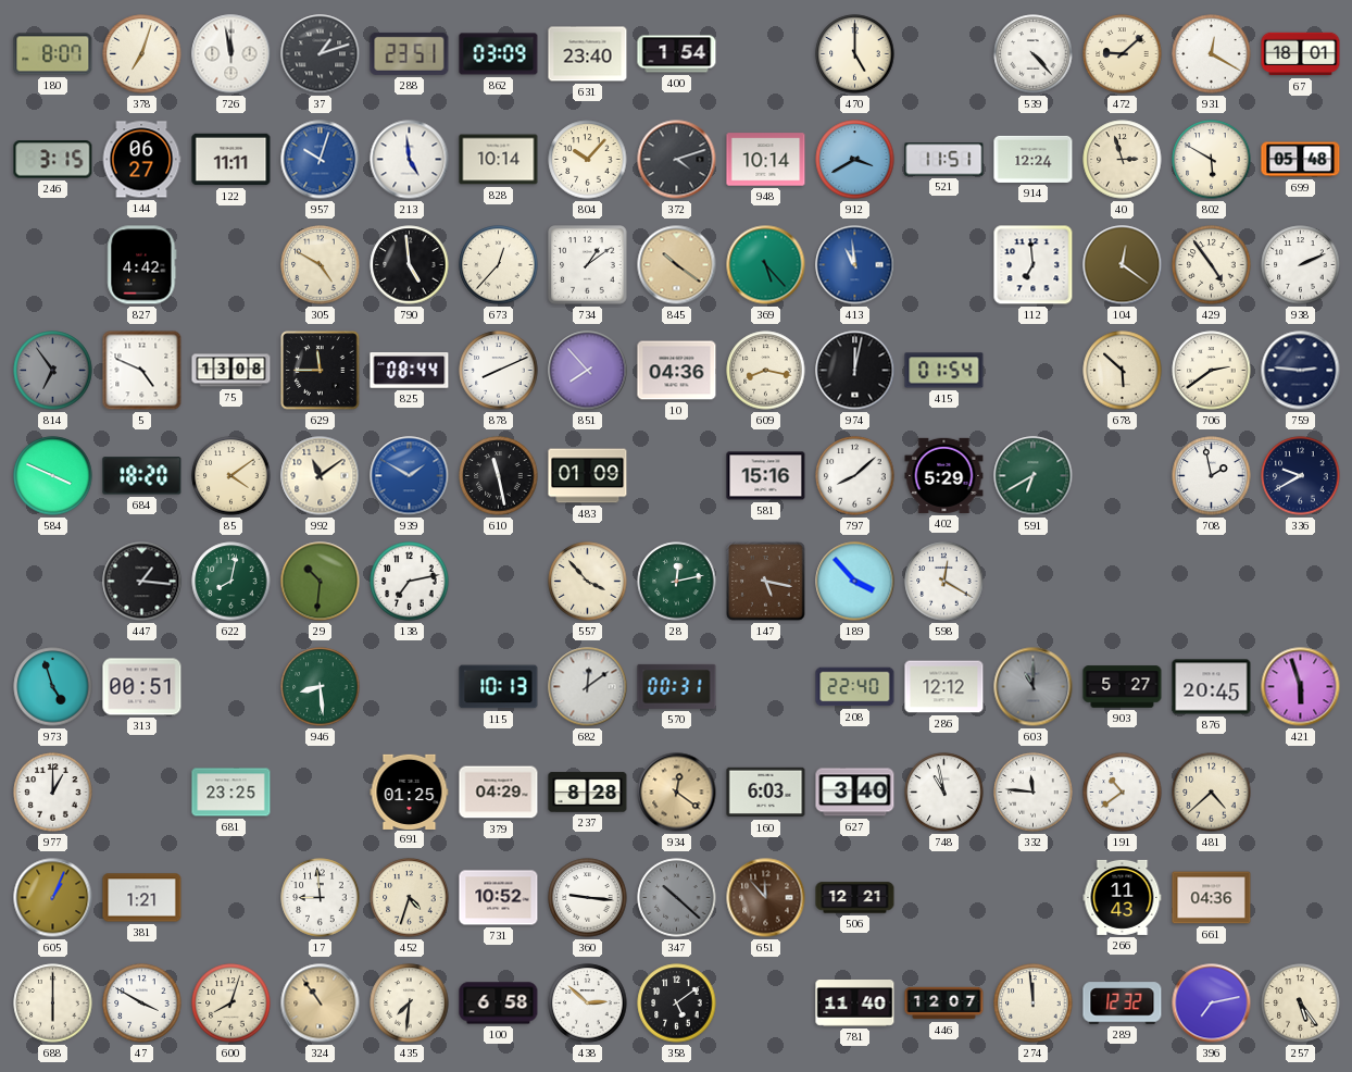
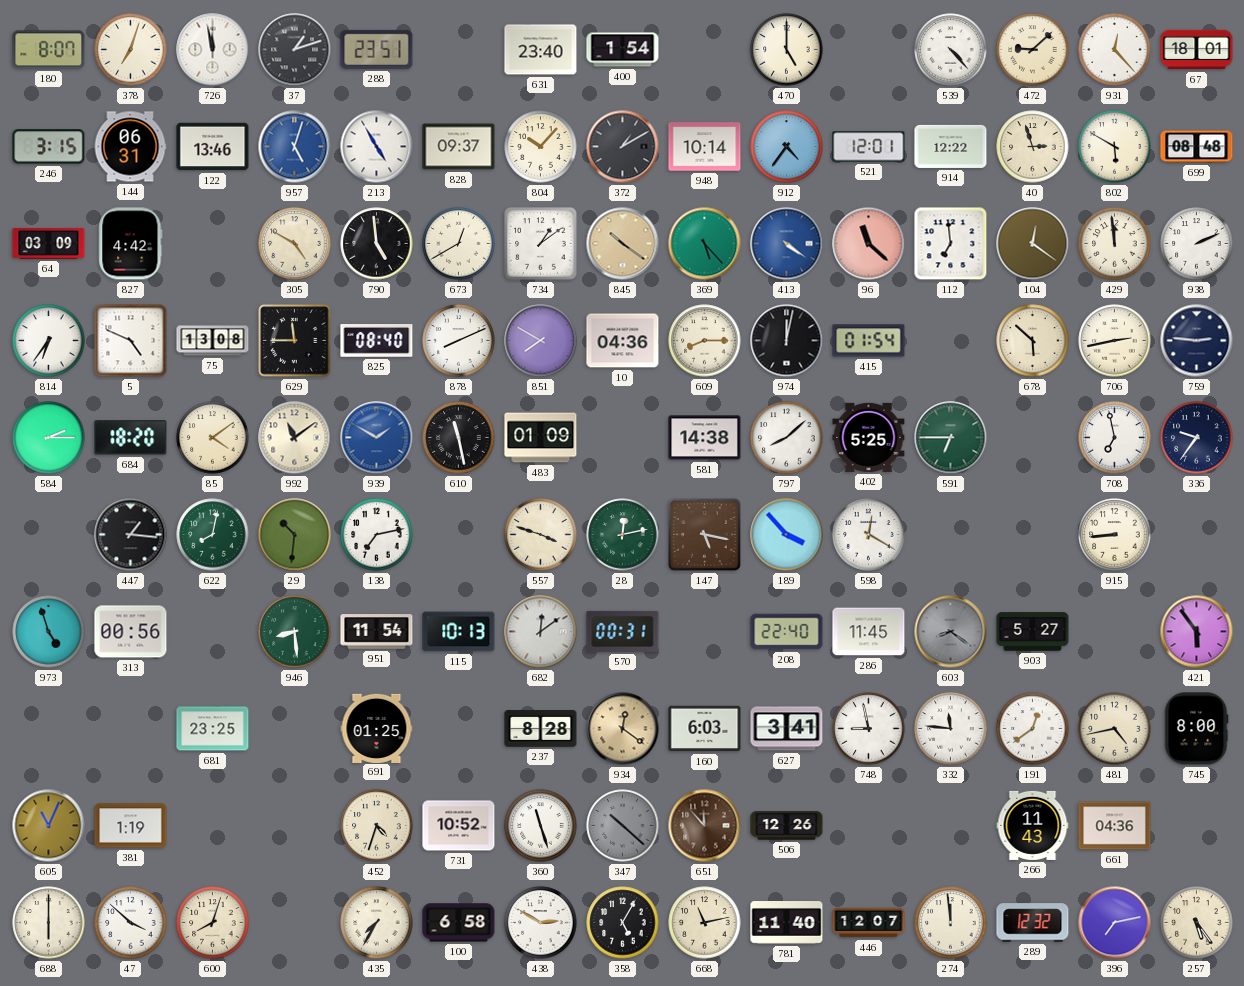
862: 03:09 -> none
931: 12:20 -> 12:23
144: 06:27 -> 06:31
122: 11:11 -> 13:46
957: 10:03 -> 5:03
213: 4:59 -> 4:55
828: 10:14 -> 09:37
372: 4:12 -> 1:10
912: 3:40 -> 4:36
521: 11:51 -> 12:01
914: 12:24 -> 12:22
699: 05:48 -> 08:48
64: none -> 03:09
673: 12:37 -> 12:40
413: 10:59 -> 4:21
96: none -> 11:22
429: 4:54 -> 11:59
814: 6:54 -> 6:36
814 dial: grey -> white
825: 08:44 -> 08:40
851: 7:53 -> 7:50
609: 8:17 -> 8:15
706: 2:39 -> 2:43
584: 3:49 -> 2:15
581: 15:16 -> 14:38
402: 5:29 -> 5:25
591: 6:40 -> 6:45
708: 1:58 -> 6:58
336: 9:40 -> 9:36
557: 3:53 -> 3:48
915: none -> 8:44
313: 00:51 -> 00:56
951: none -> 11:54
286: 12:12 -> 11:45
603: 11:00 -> 8:21
876: 20:45 -> none
421: 5:57 -> 5:54
977: 1:00 -> none
379: 04:29 -> none
627: 3:40 -> 3:41
748: 10:58 -> 8:58
191: 10:39 -> 12:39
481: 4:38 -> 4:43
745: none -> 8:00
605: 1:04 -> 11:04
381: 1:21 -> 1:19
17: 8:59 -> none
360: 9:16 -> 11:27
506: 12:21 -> 12:26
47: 3:50 -> 3:52
324: 10:54 -> none
435: 7:31 -> 7:35
438: 2:52 -> 2:50
358: 5:09 -> 5:05
668: none -> 11:13
